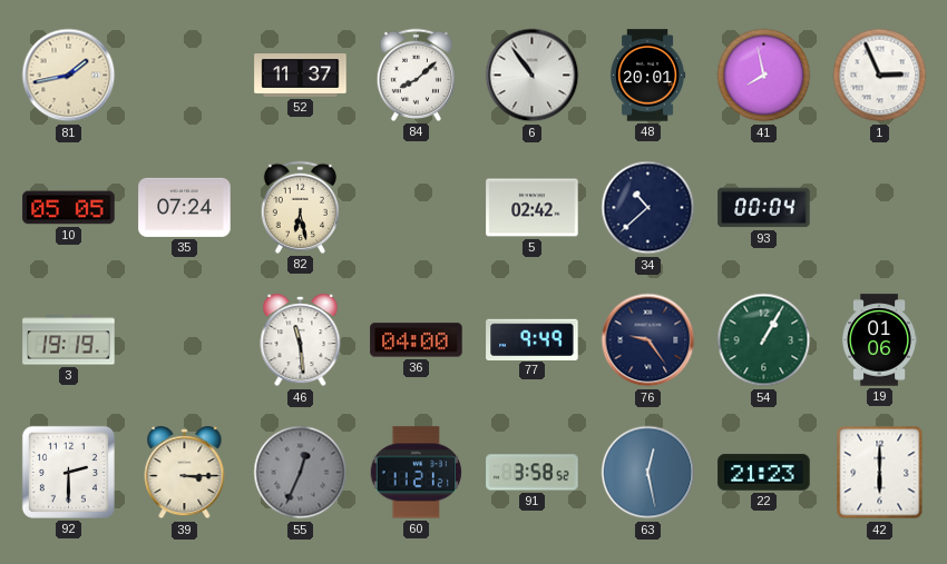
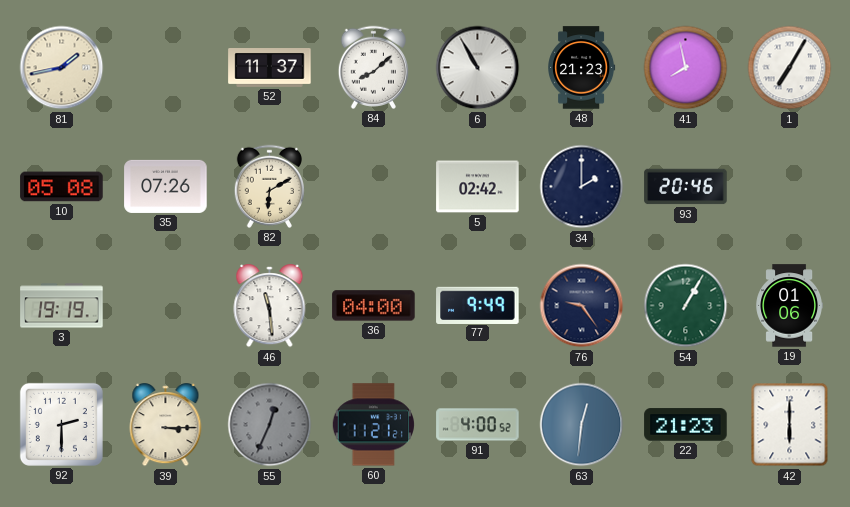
6: 10:54 -> 10:55
48: 20:01 -> 21:23
1: 2:56 -> 7:05
10: 05:05 -> 05:08
35: 07:24 -> 07:26
82: 6:28 -> 6:10
34: 10:38 -> 2:00
93: 00:04 -> 20:46
91: 3:58 -> 4:00
63: 12:28 -> 12:31
